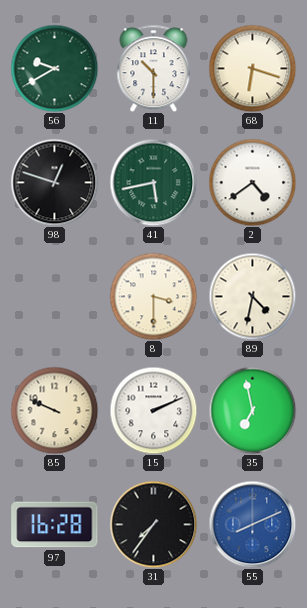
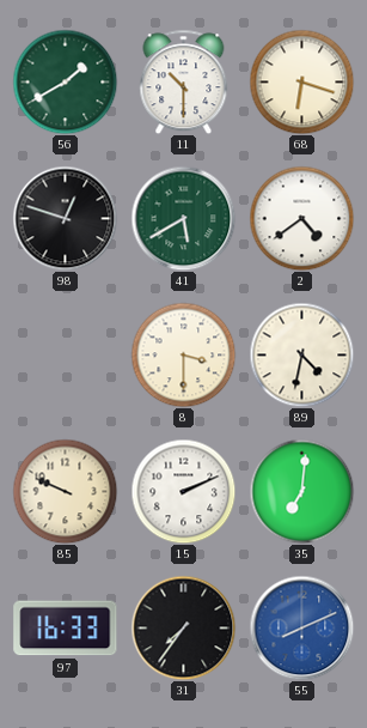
56: 9:40 -> 1:40
41: 5:43 -> 5:40
35: 6:58 -> 7:01
97: 16:28 -> 16:33
